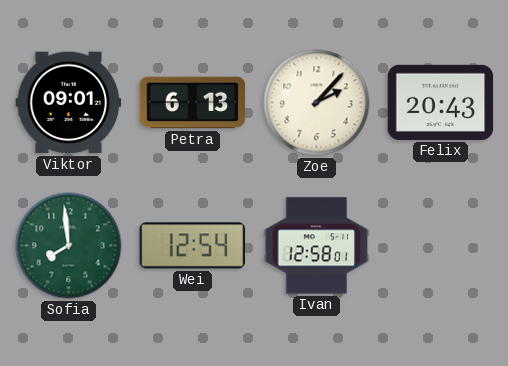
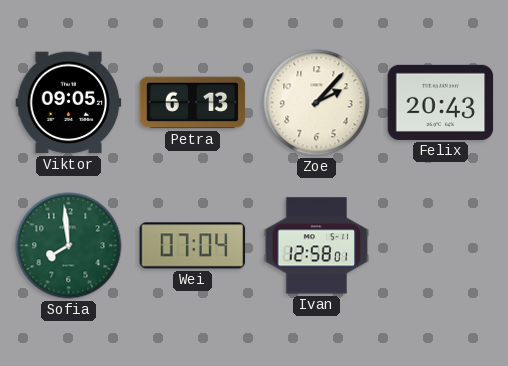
Viktor: 09:01 -> 09:05
Wei: 12:54 -> 07:04
